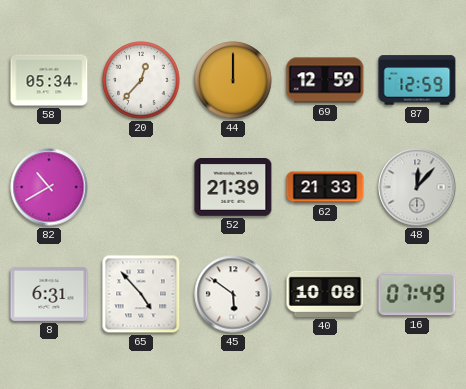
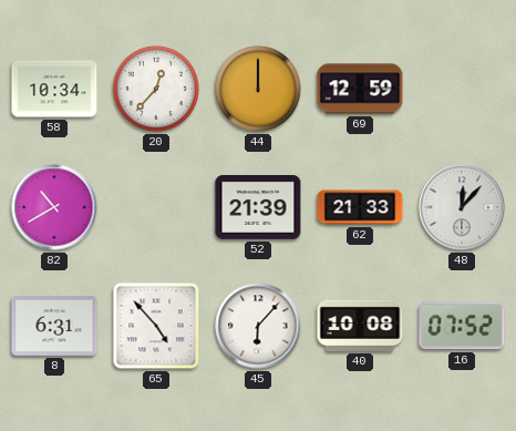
58: 05:34 -> 10:34
87: 12:59 -> none
45: 5:51 -> 6:07
16: 07:49 -> 07:52
